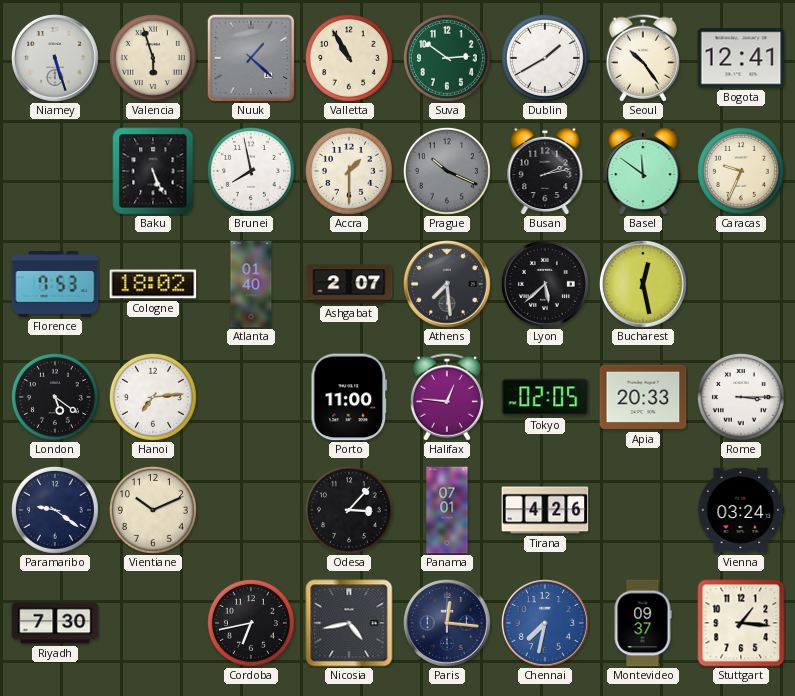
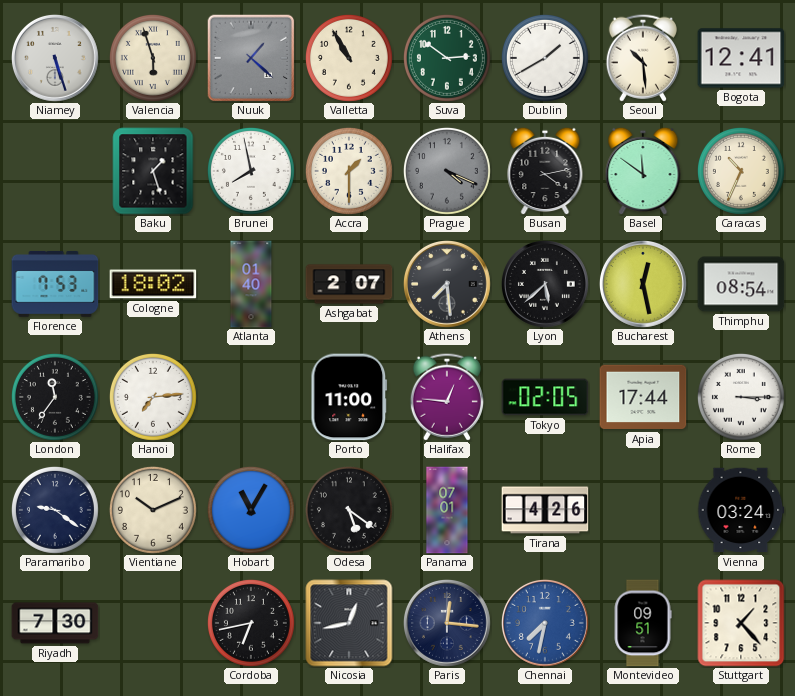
Seoul: 10:24 -> 10:29
Baku: 5:26 -> 1:27
Prague: 10:19 -> 4:19
Busan: 2:13 -> 4:13
Caracas: 9:34 -> 10:34
Thimphu: none -> 08:54
London: 5:21 -> 11:36
Apia: 20:33 -> 17:44
Hobart: none -> 11:05
Odesa: 3:07 -> 5:21
Nicosia: 4:43 -> 12:43
Montevideo: 09:37 -> 09:51
Stuttgart: 1:16 -> 1:23
